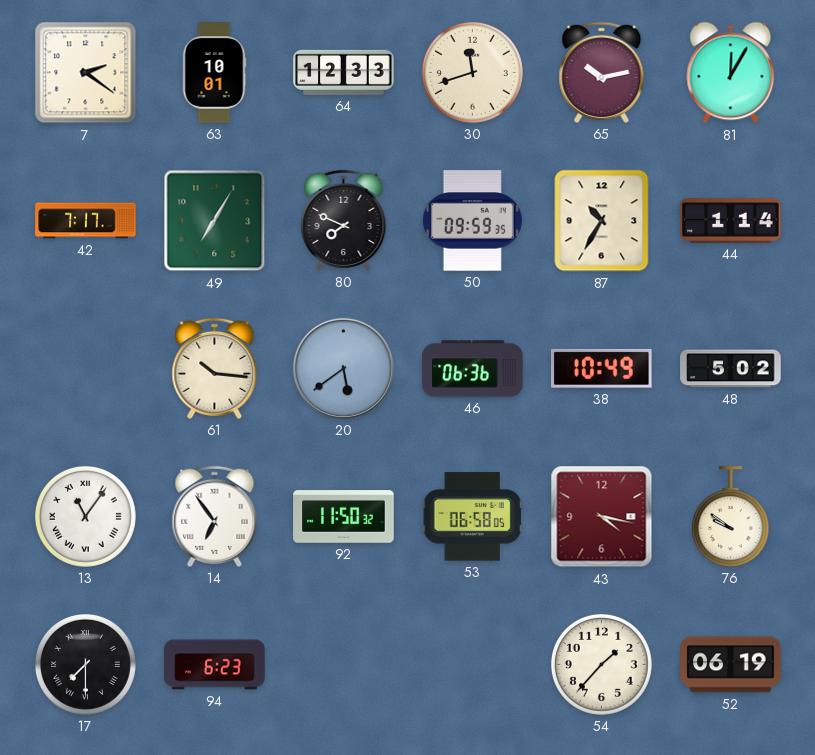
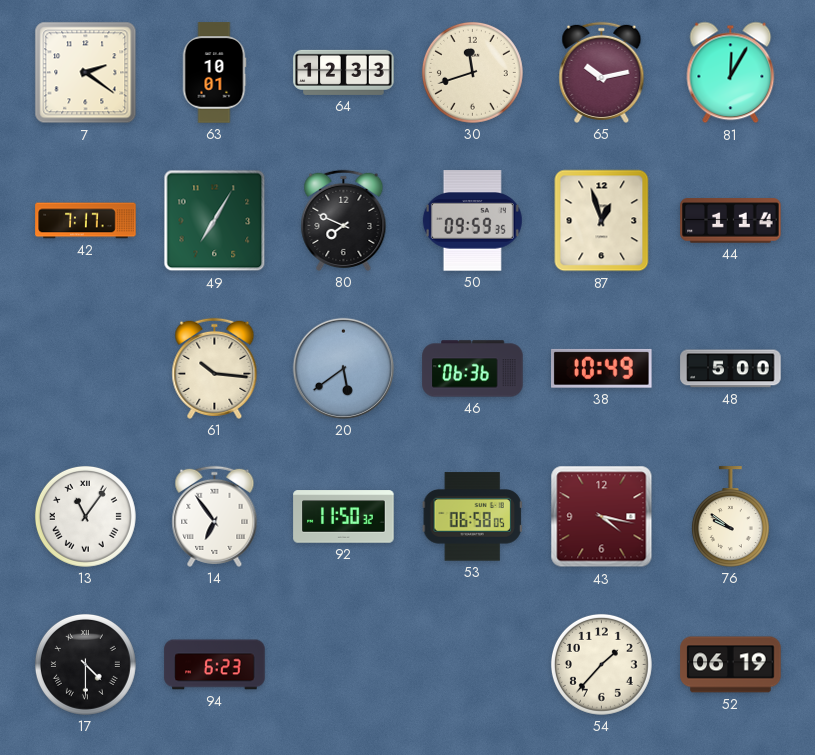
87: 10:35 -> 12:57
48: 5:02 -> 5:00
17: 7:30 -> 4:30
